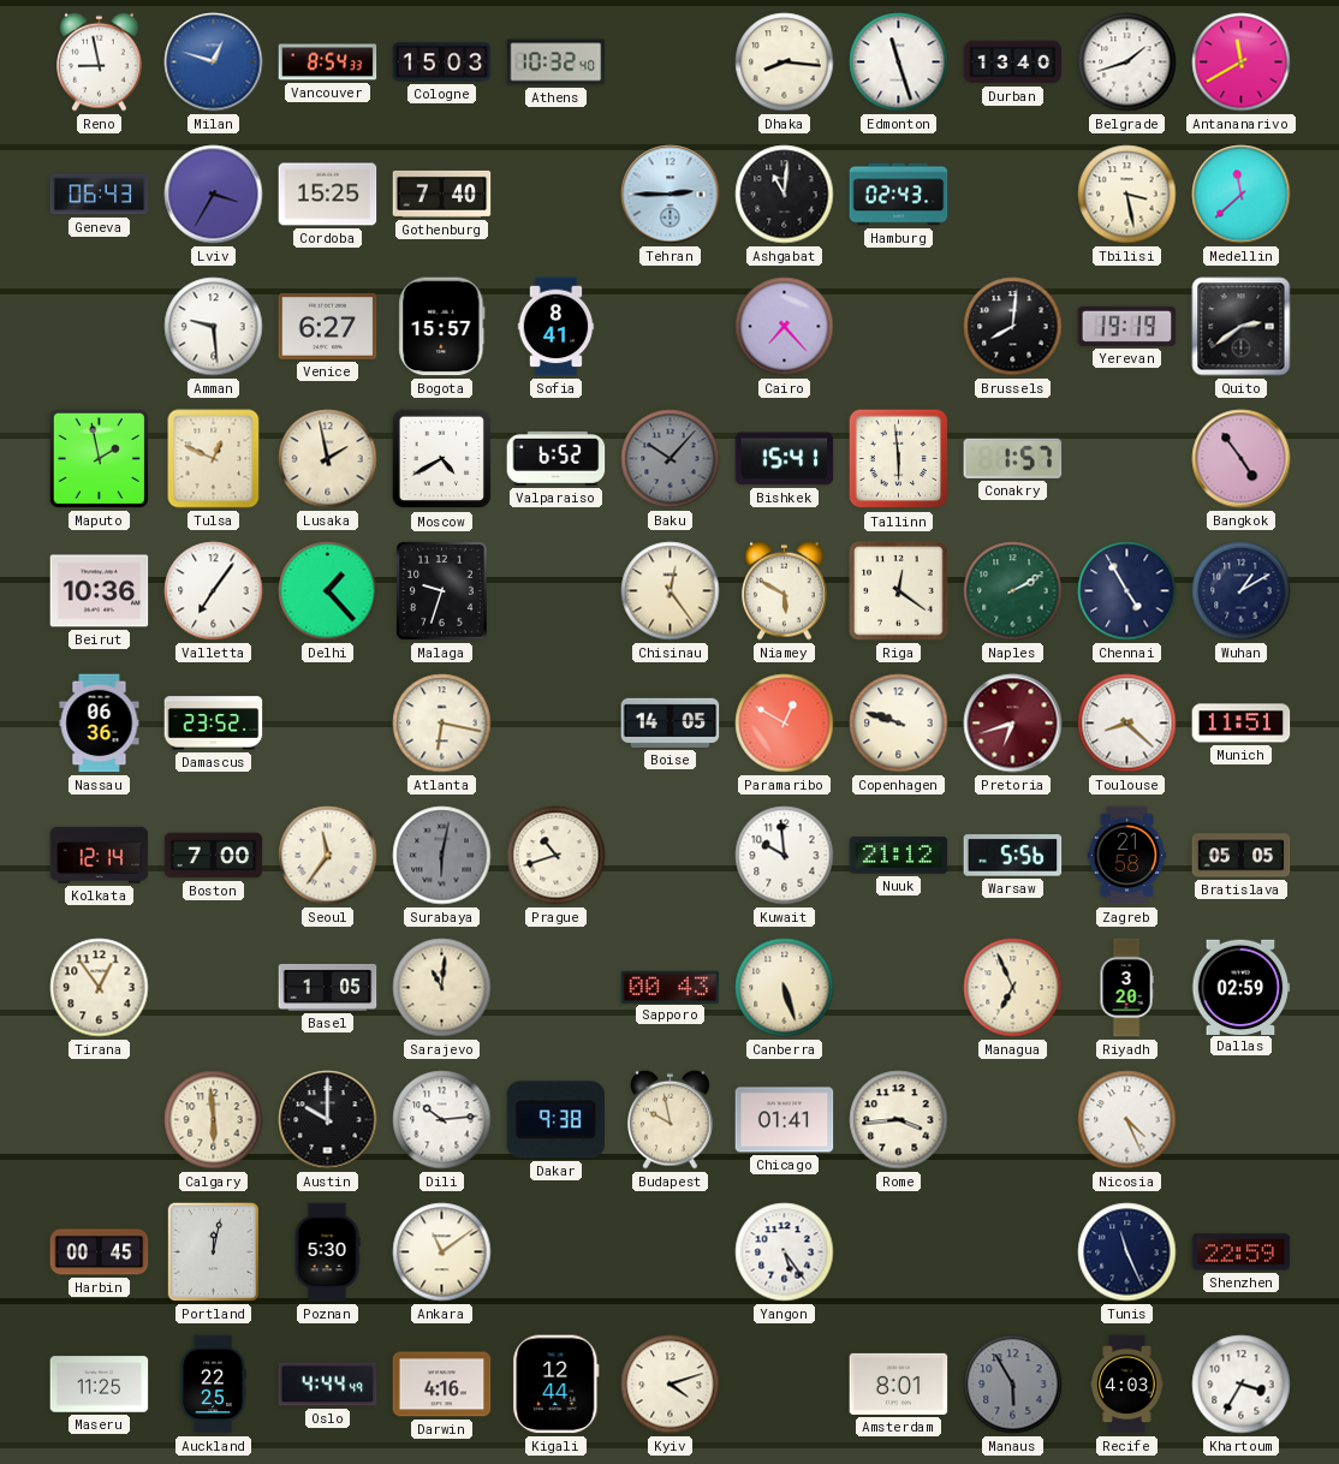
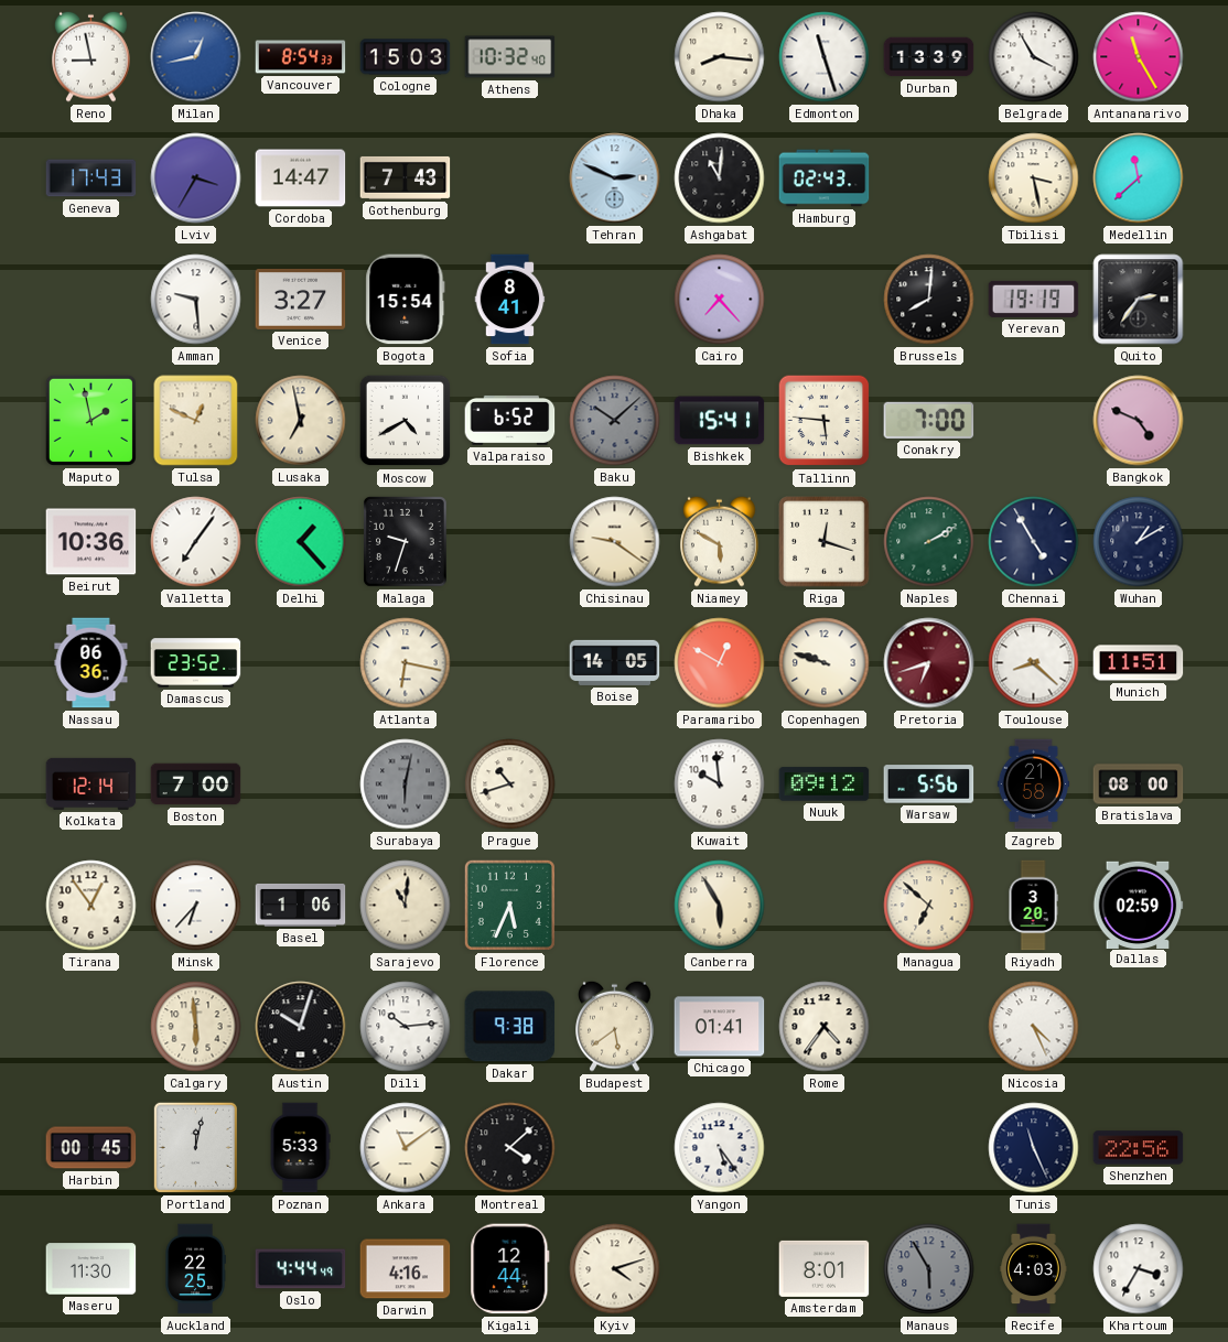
Milan: 12:48 -> 12:43
Durban: 13:40 -> 13:39
Belgrade: 1:42 -> 3:55
Antananarivo: 11:40 -> 11:25
Geneva: 06:43 -> 17:43
Cordoba: 15:25 -> 14:47
Gothenburg: 7:40 -> 7:43
Tehran: 2:45 -> 2:49
Venice: 6:27 -> 3:27
Bogota: 15:57 -> 15:54
Quito: 2:39 -> 2:36
Lusaka: 1:58 -> 6:58
Baku: 10:07 -> 10:08
Tallinn: 5:59 -> 5:46
Conakry: 1:57 -> 7:00
Bangkok: 4:54 -> 4:49
Chisinau: 12:24 -> 9:21
Riga: 12:21 -> 12:18
Seoul: 11:36 -> none
Nuuk: 21:12 -> 09:12
Bratislava: 05:05 -> 08:00
Minsk: none -> 6:37
Basel: 1:05 -> 1:06
Florence: none -> 5:34
Sapporo: 00:43 -> none
Canberra: 5:27 -> 5:55
Managua: 6:56 -> 6:52
Austin: 10:00 -> 10:03
Budapest: 9:58 -> 5:39
Rome: 3:44 -> 4:36
Poznan: 5:30 -> 5:33
Montreal: none -> 4:08
Shenzhen: 22:59 -> 22:56
Maseru: 11:25 -> 11:30
